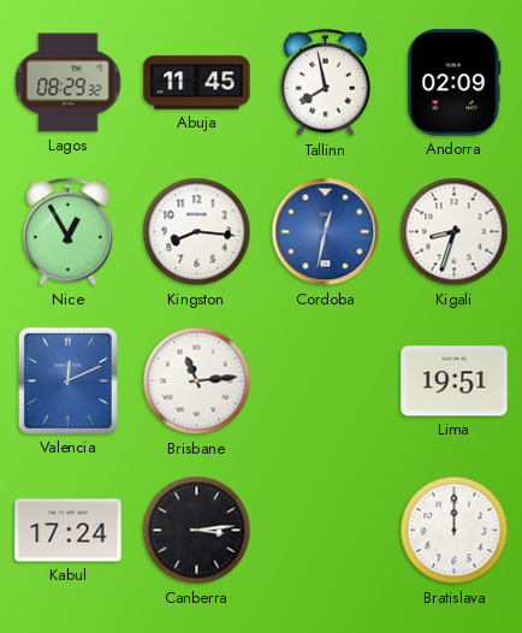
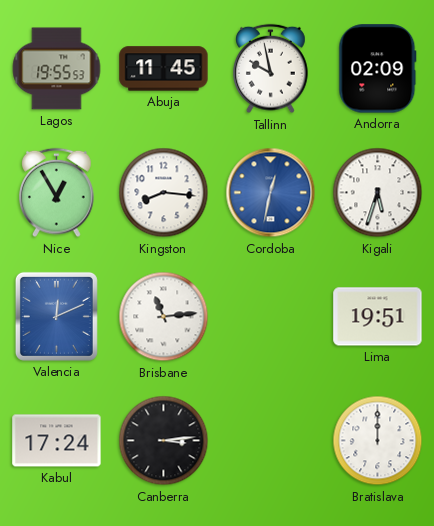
Lagos: 08:29 -> 19:55
Tallinn: 7:58 -> 9:58
Kigali: 8:33 -> 5:33
